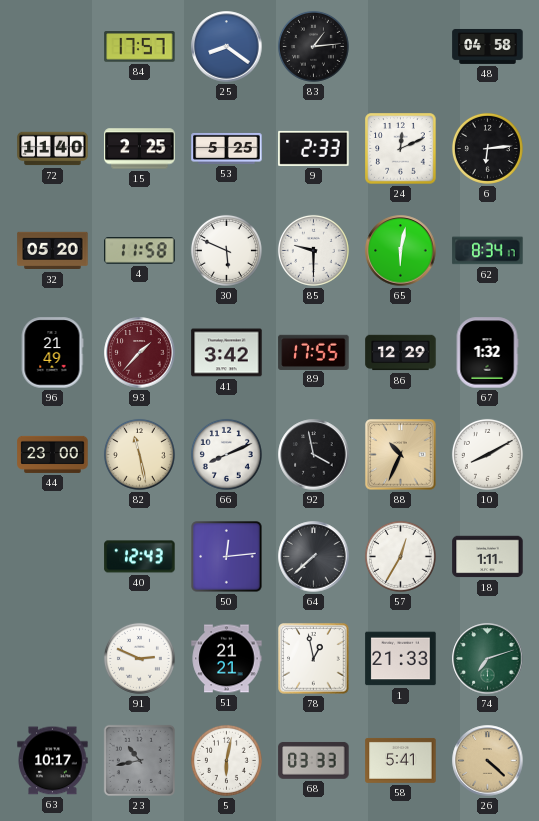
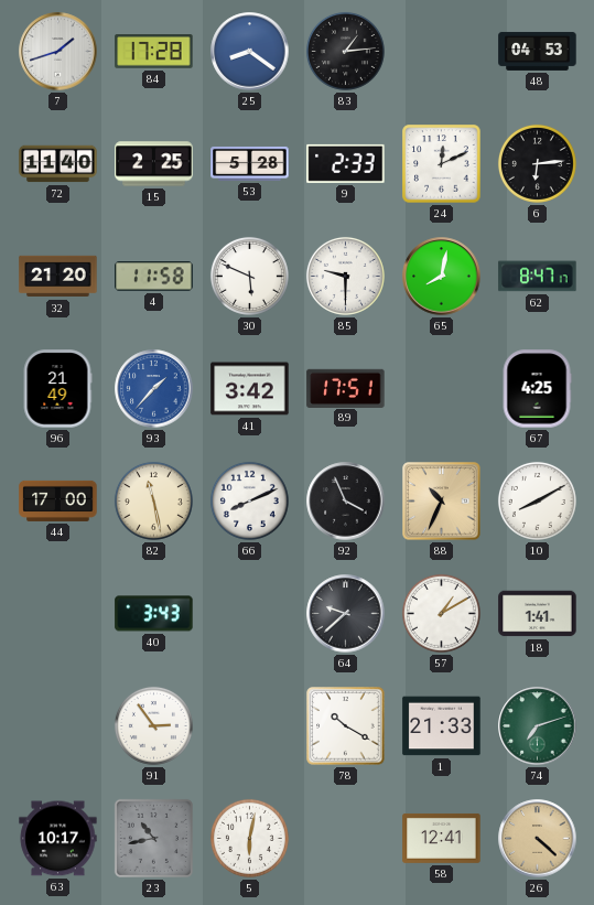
7: none -> 1:42
84: 17:57 -> 17:28
48: 04:58 -> 04:53
53: 5:25 -> 5:28
32: 05:20 -> 21:20
65: 6:02 -> 8:02
62: 8:34 -> 8:47
93 dial: burgundy -> blue
89: 17:55 -> 17:51
86: 12:29 -> none
67: 1:32 -> 4:25
44: 23:00 -> 17:00
92: 3:58 -> 3:56
40: 12:43 -> 3:43
50: 12:14 -> none
64: 7:38 -> 9:38
57: 12:35 -> 1:10
18: 1:11 -> 1:41
91: 2:49 -> 2:54
51: 21:21 -> none
78: 12:58 -> 10:20
68: 03:33 -> none
58: 5:41 -> 12:41
